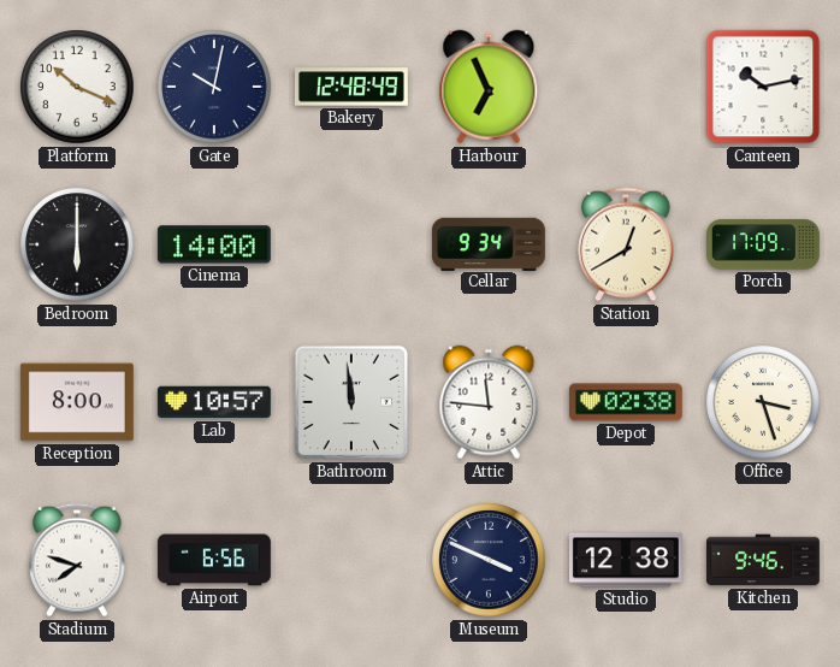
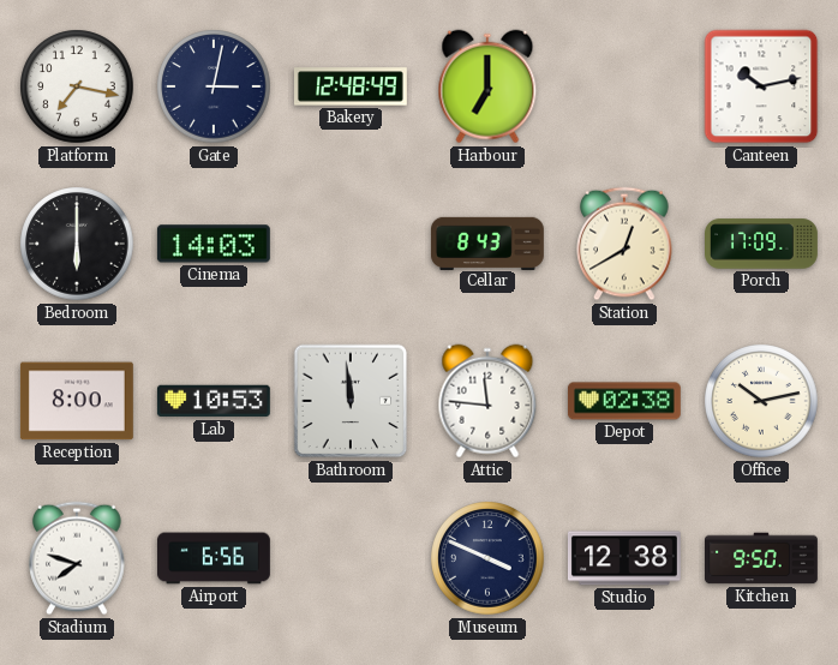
Platform: 10:19 -> 7:17
Gate: 10:02 -> 3:02
Harbour: 6:56 -> 7:00
Cinema: 14:00 -> 14:03
Cellar: 9:34 -> 8:43
Lab: 10:57 -> 10:53
Office: 3:27 -> 10:13
Kitchen: 9:46 -> 9:50
